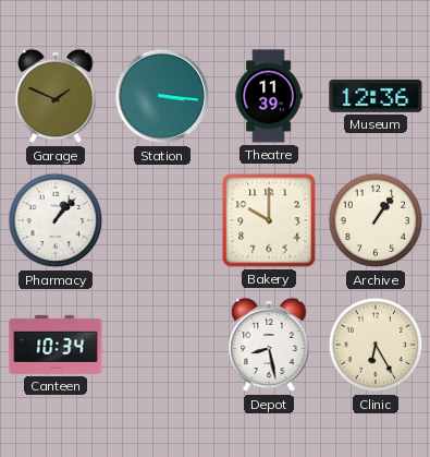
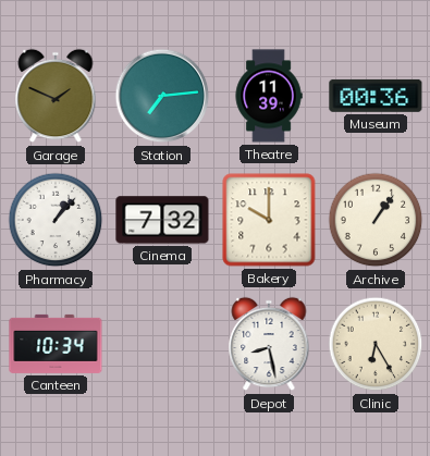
Station: 3:16 -> 7:14
Museum: 12:36 -> 00:36
Cinema: none -> 7:32
